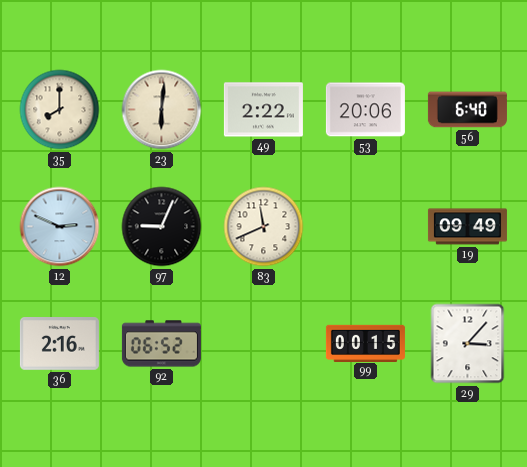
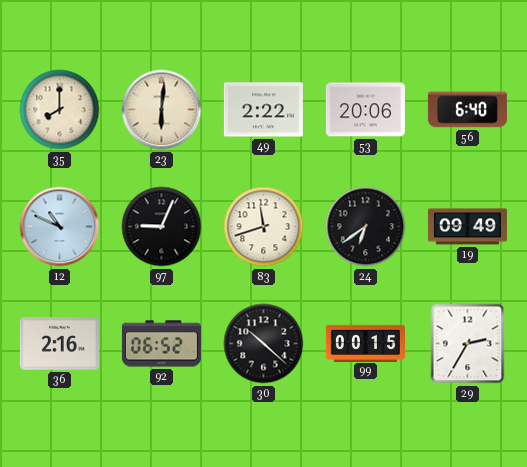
12: 2:49 -> 10:49
83: 11:41 -> 11:42
24: none -> 6:39
30: none -> 10:22
29: 3:07 -> 2:35
